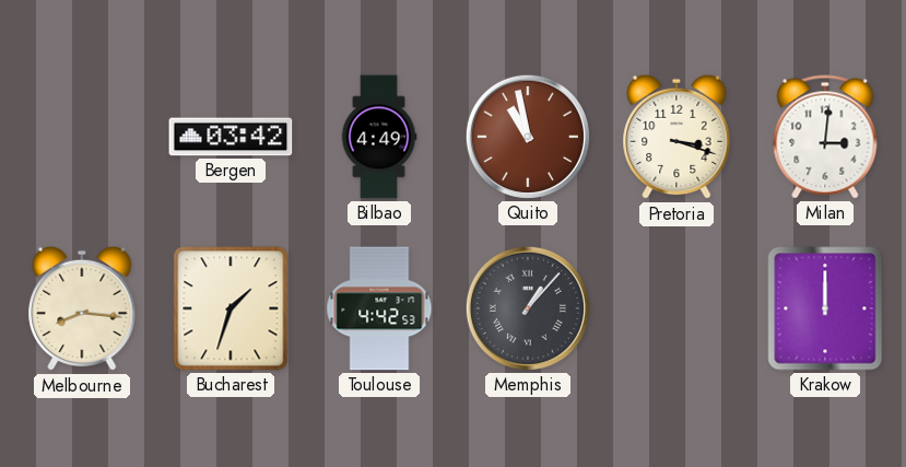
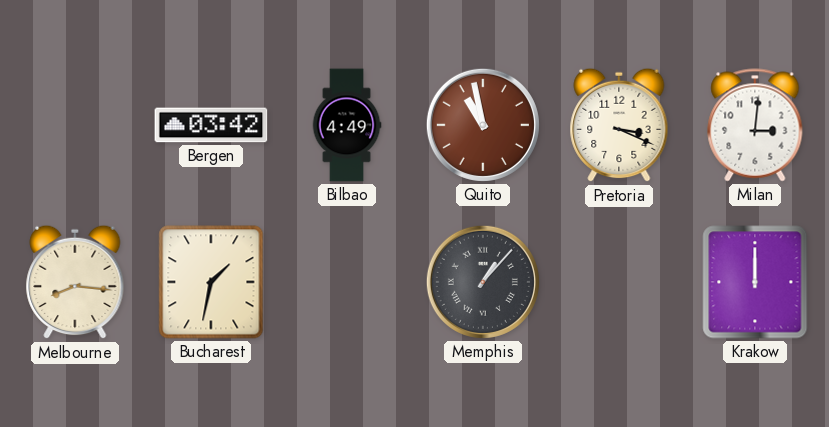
Pretoria: 3:18 -> 3:19
Bucharest: 1:33 -> 1:32
Toulouse: 4:42 -> none
